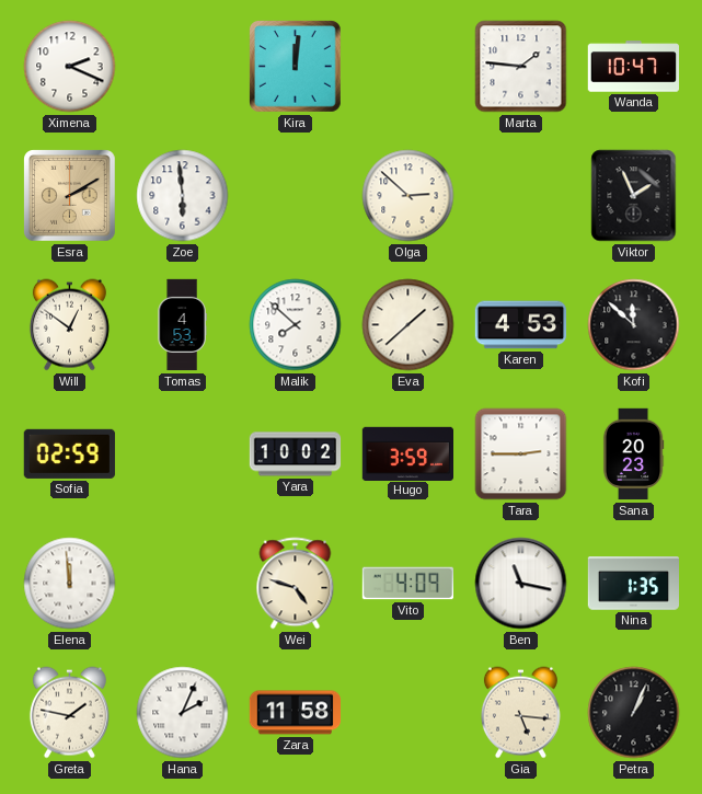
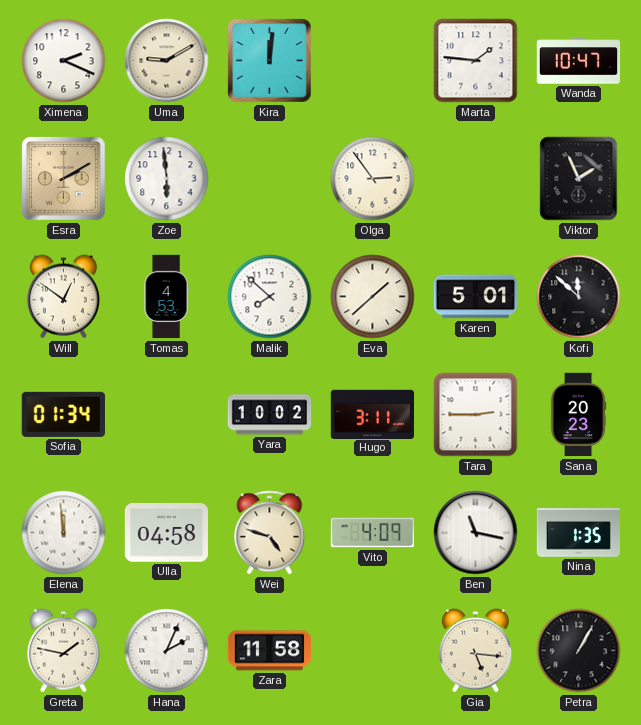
Uma: none -> 9:10
Olga: 2:52 -> 2:54
Karen: 4:53 -> 5:01
Sofia: 02:59 -> 01:34
Hugo: 3:59 -> 3:11
Ulla: none -> 04:58
Petra: 1:04 -> 1:05
